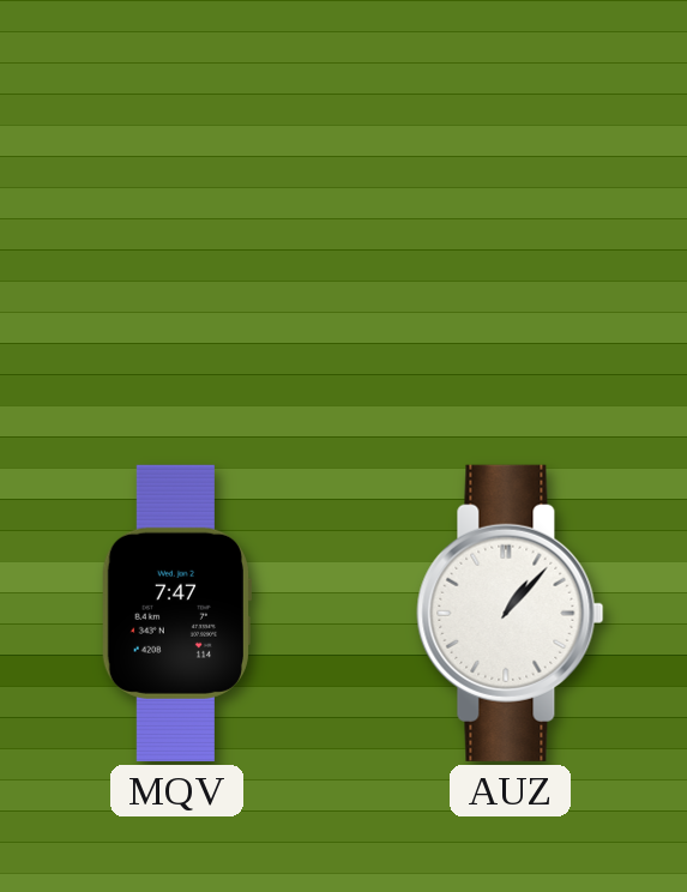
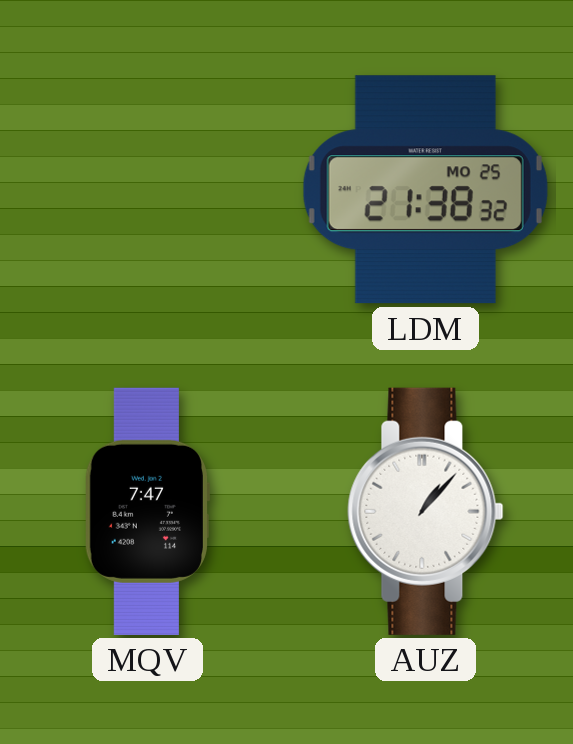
LDM: none -> 21:38
